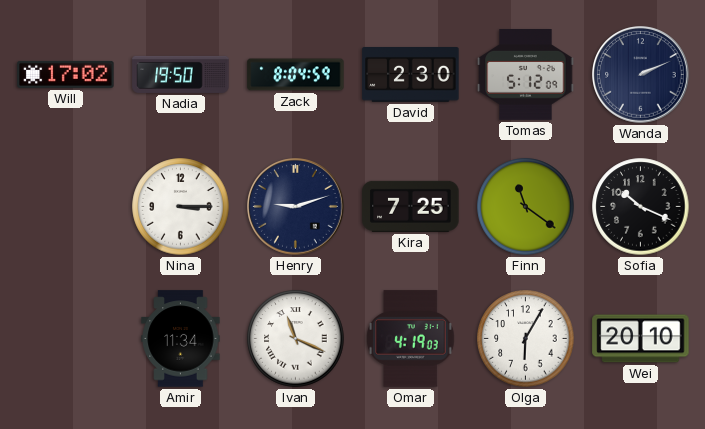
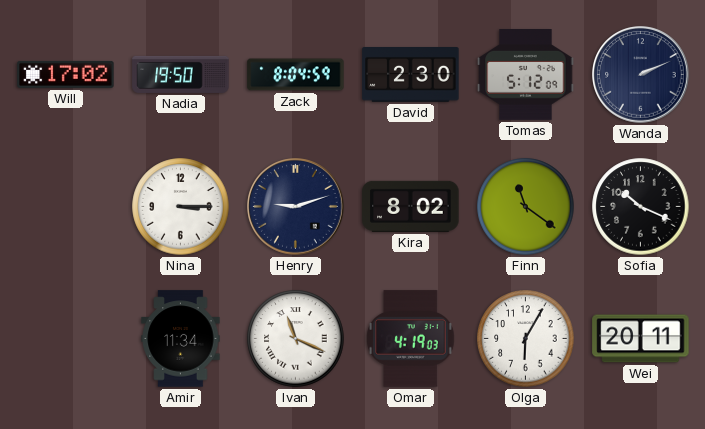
Kira: 7:25 -> 8:02
Wei: 20:10 -> 20:11
